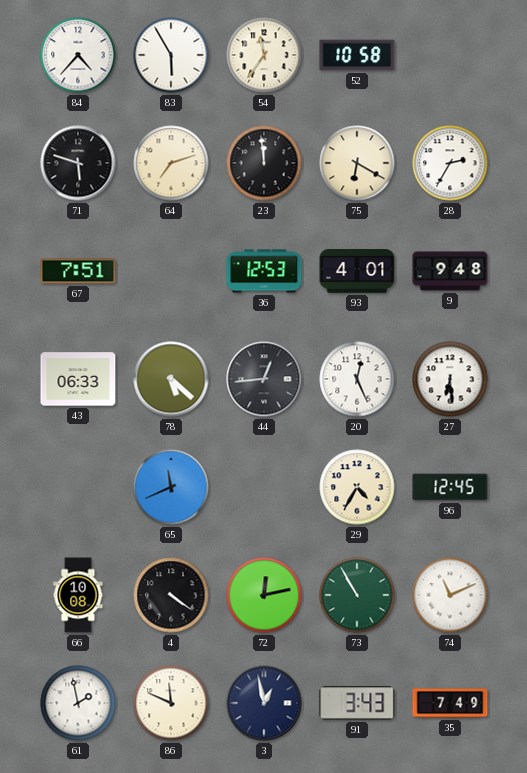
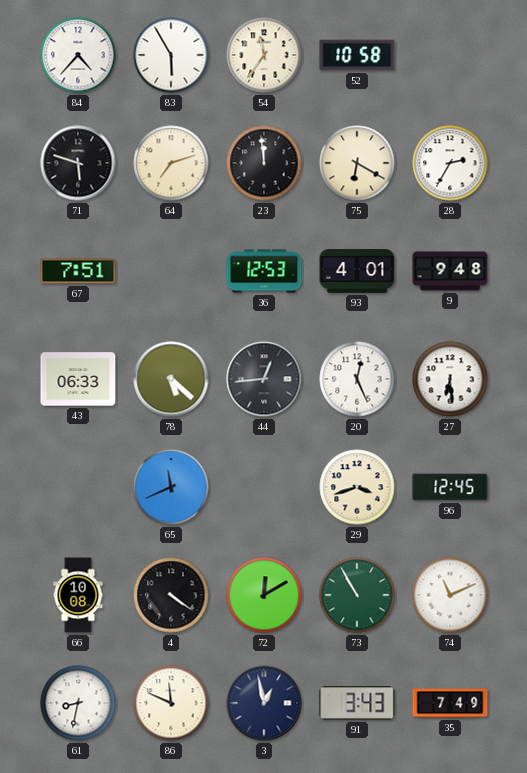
29: 4:35 -> 3:42
72: 12:13 -> 12:10
61: 1:58 -> 8:32
